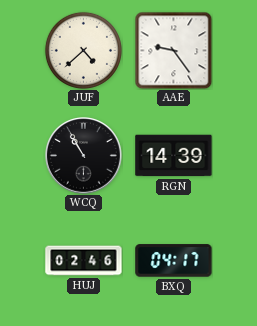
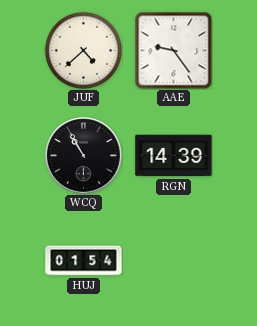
HUJ: 02:46 -> 01:54
BXQ: 04:17 -> none
